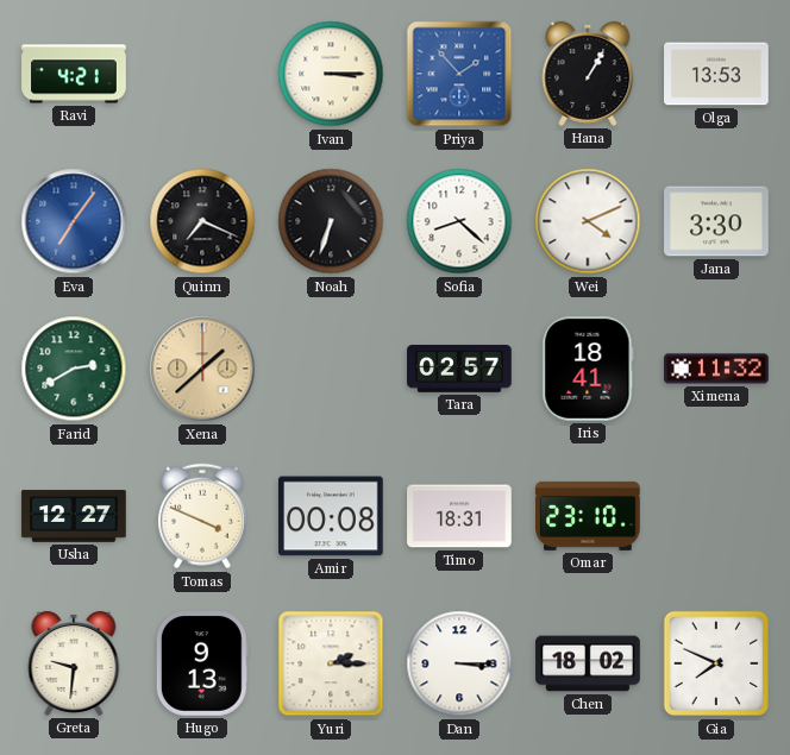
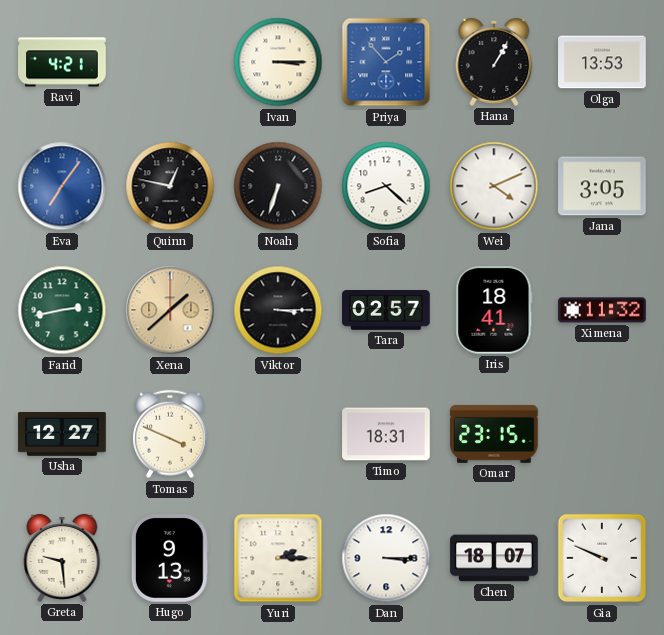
Quinn: 7:19 -> 12:47
Jana: 3:30 -> 3:05
Farid: 2:40 -> 2:43
Viktor: none -> 3:15
Amir: 00:08 -> none
Omar: 23:10 -> 23:15
Greta: 9:31 -> 9:29
Chen: 18:02 -> 18:07
Gia: 7:49 -> 9:49
